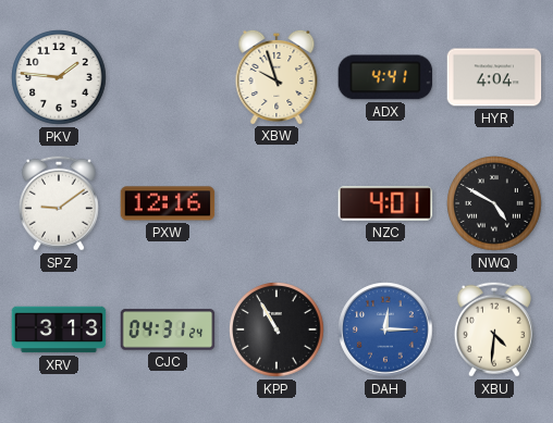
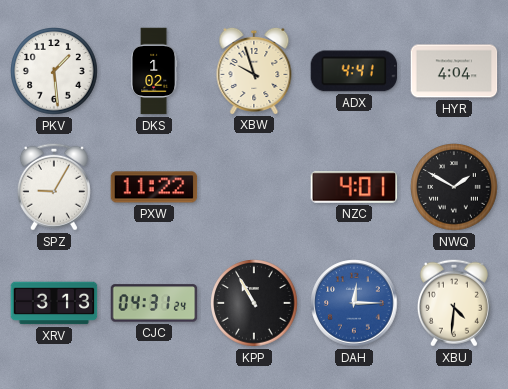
PKV: 1:46 -> 1:29
DKS: none -> 1:02
SPZ: 9:09 -> 9:05
PXW: 12:16 -> 11:22
NWQ: 4:50 -> 1:50
